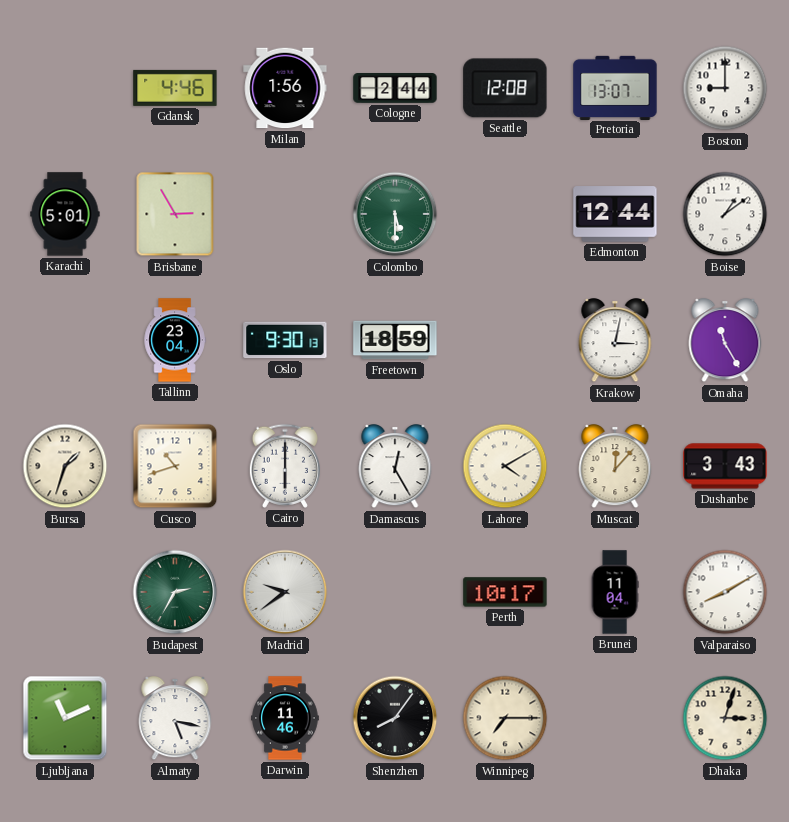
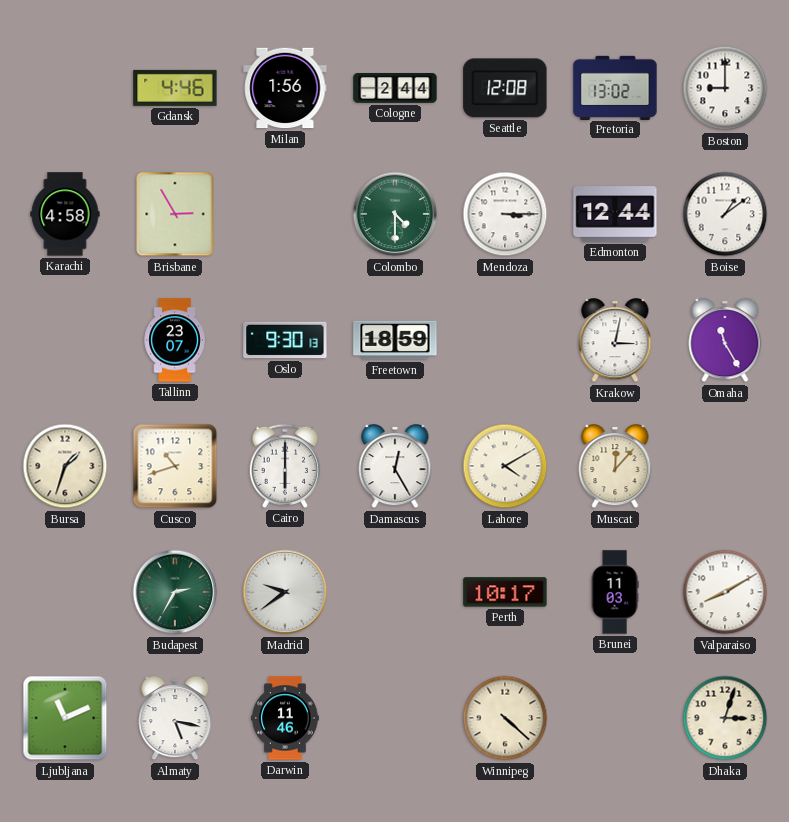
Pretoria: 13:07 -> 13:02
Karachi: 5:01 -> 4:58
Colombo: 5:30 -> 4:30
Mendoza: none -> 3:15
Tallinn: 23:04 -> 23:07
Dushanbe: 3:43 -> none
Brunei: 11:04 -> 11:03
Shenzhen: 8:06 -> none
Winnipeg: 7:15 -> 4:22
